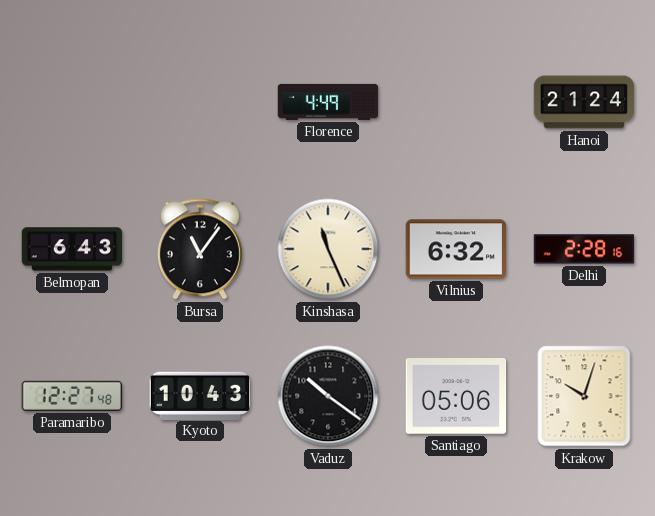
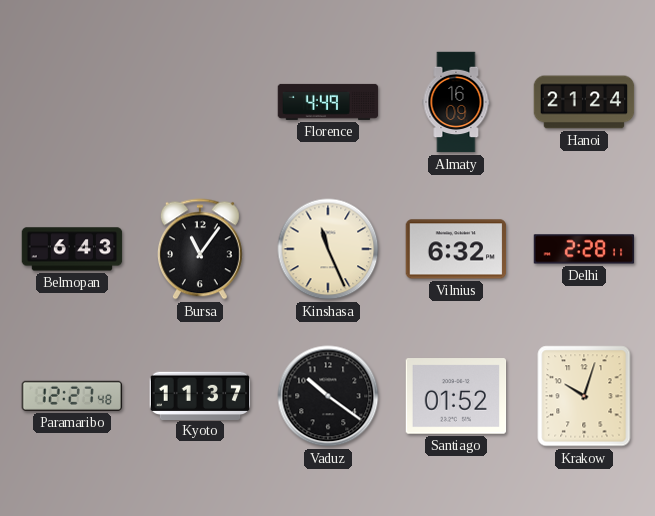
Almaty: none -> 16:09
Delhi: 2:28:16 -> 2:28:11
Kyoto: 10:43 -> 11:37
Santiago: 05:06 -> 01:52
